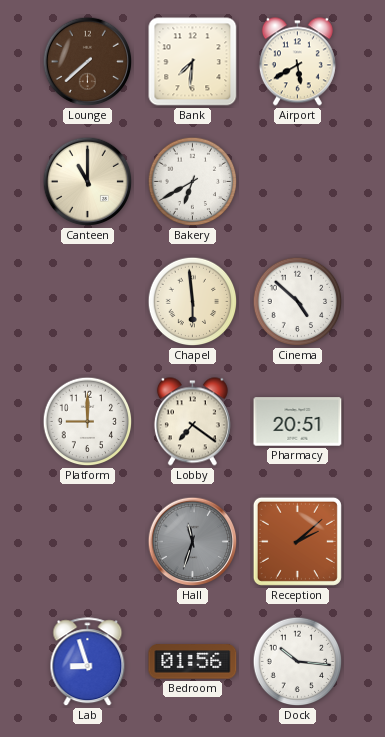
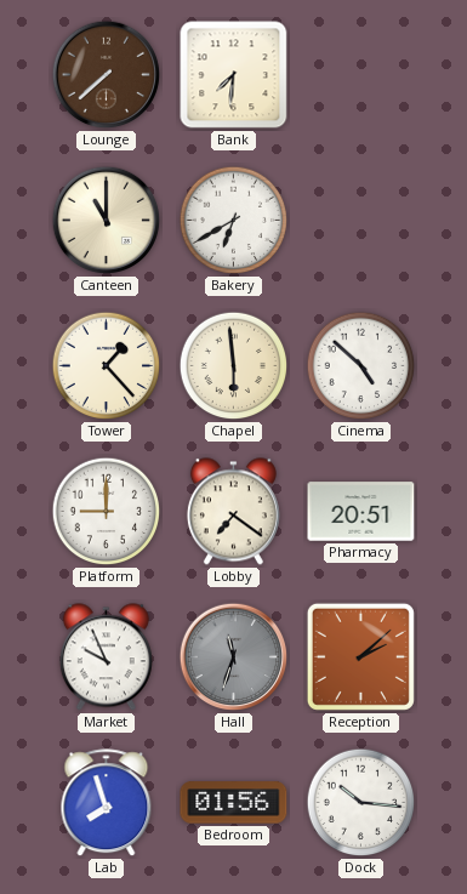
Airport: 5:40 -> none
Tower: none -> 1:23
Market: none -> 9:56
Lab: 8:57 -> 7:57
